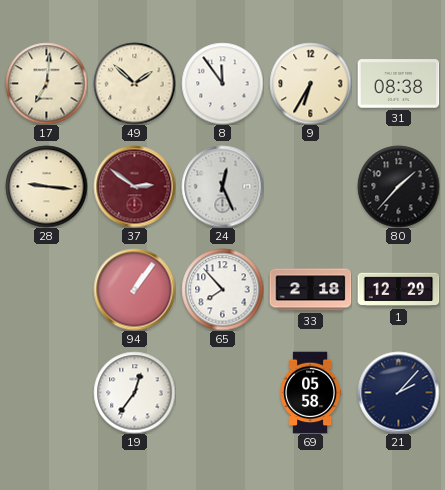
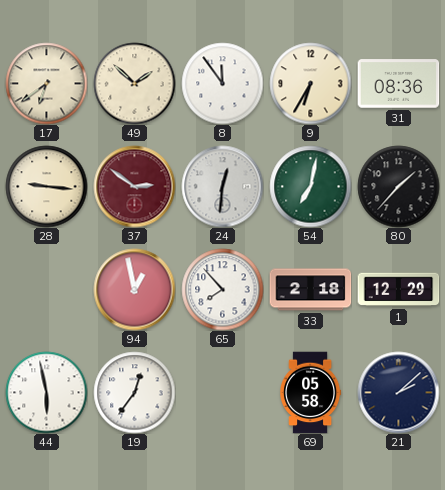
17: 7:01 -> 6:39
31: 08:38 -> 08:36
24: 12:26 -> 12:31
54: none -> 7:02
94: 1:06 -> 12:58
44: none -> 5:58
21: 2:07 -> 2:08
